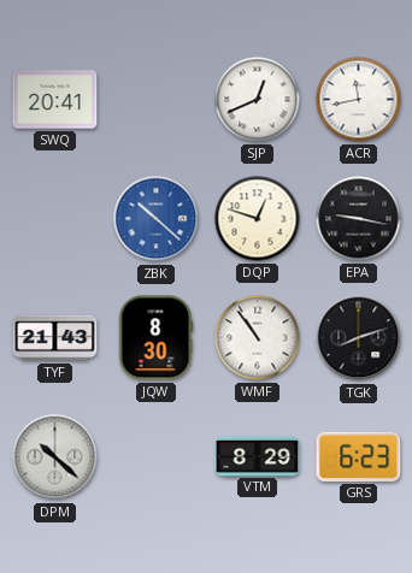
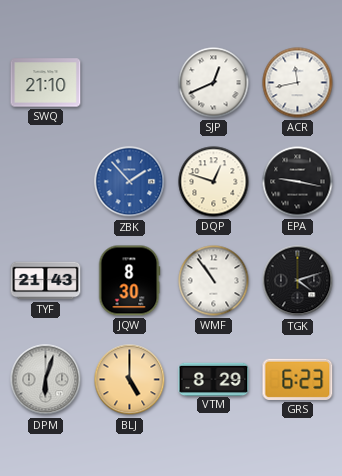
SWQ: 20:41 -> 21:10
ZBK: 10:22 -> 1:53
TGK: 8:12 -> 4:12
DPM: 10:22 -> 6:03
BLJ: none -> 5:00
